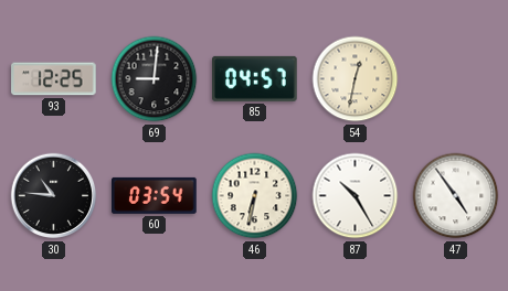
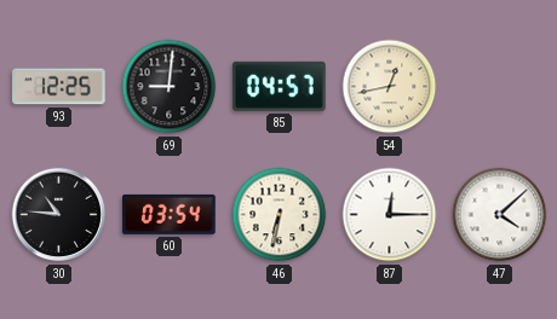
54: 12:32 -> 12:43
87: 10:25 -> 12:15
47: 4:54 -> 4:08
